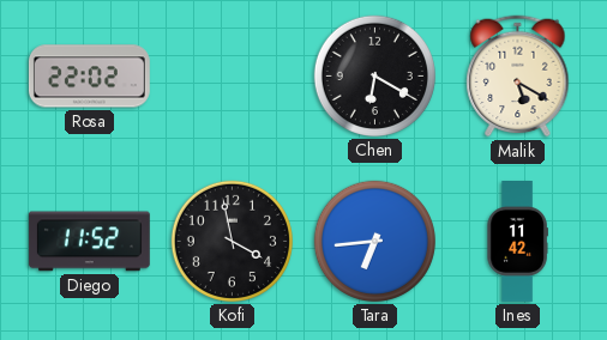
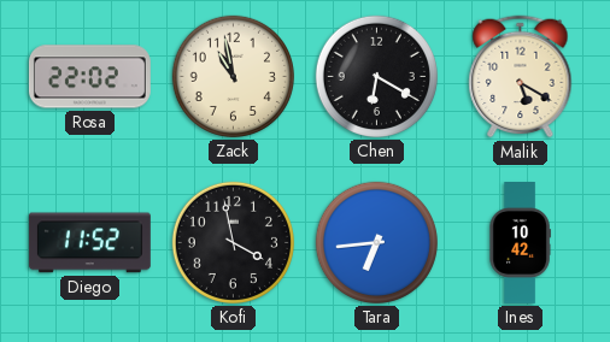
Zack: none -> 10:58
Ines: 11:42 -> 10:42
